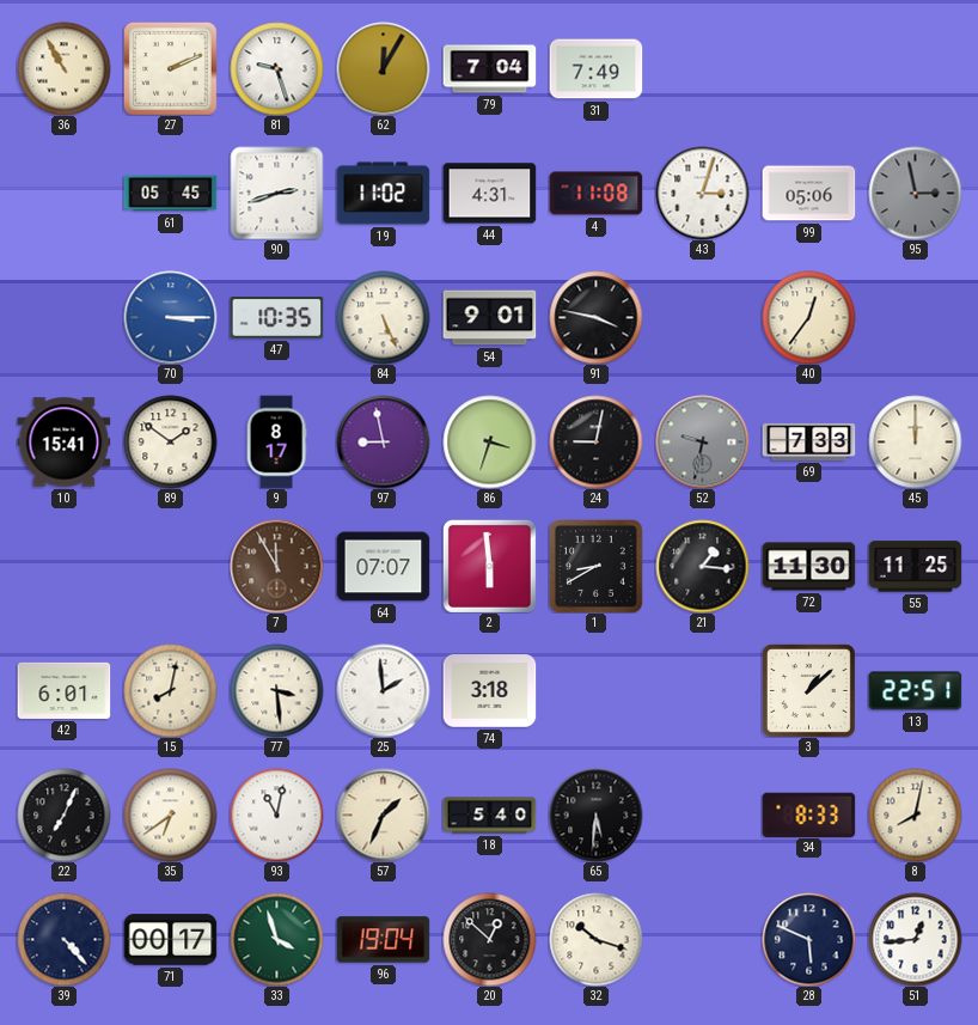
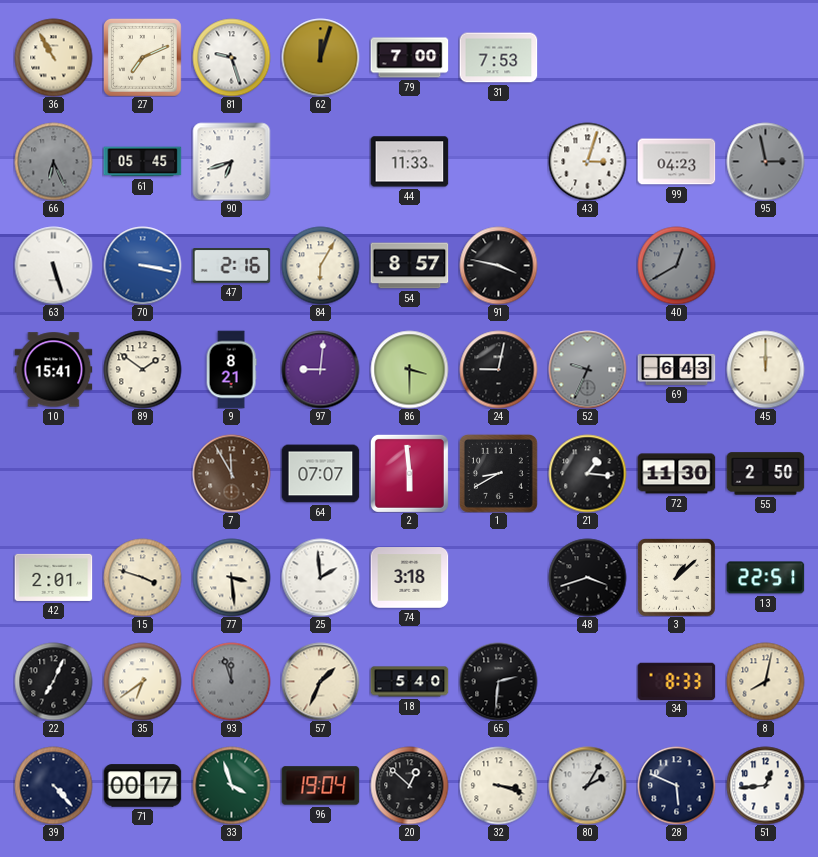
27: 2:11 -> 7:11
62: 12:05 -> 12:03
79: 7:04 -> 7:00
31: 7:49 -> 7:53
66: none -> 6:26
90: 2:42 -> 6:42
19: 11:02 -> none
44: 4:31 -> 11:33
4: 11:08 -> none
99: 05:06 -> 04:23
63: none -> 5:27
70: 3:15 -> 3:17
47: 10:35 -> 2:16
84: 5:26 -> 6:05
54: 9:01 -> 8:57
40: 12:36 -> 12:40
40 dial: cream -> grey
9: 8:17 -> 8:21
97: 8:58 -> 9:01
86: 3:33 -> 3:30
52: 9:32 -> 9:34
69: 7:33 -> 6:43
55: 11:25 -> 2:50
42: 6:01 -> 2:01
15: 8:02 -> 3:48
48: none -> 3:42
93: 11:02 -> 11:57
93 dial: white -> grey
65: 5:31 -> 2:31
32: 10:18 -> 3:18
80: none -> 2:05
